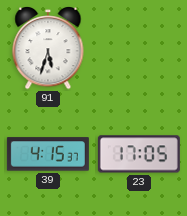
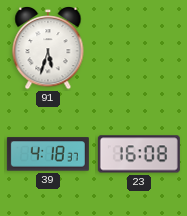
39: 4:15 -> 4:18
23: 17:05 -> 16:08
